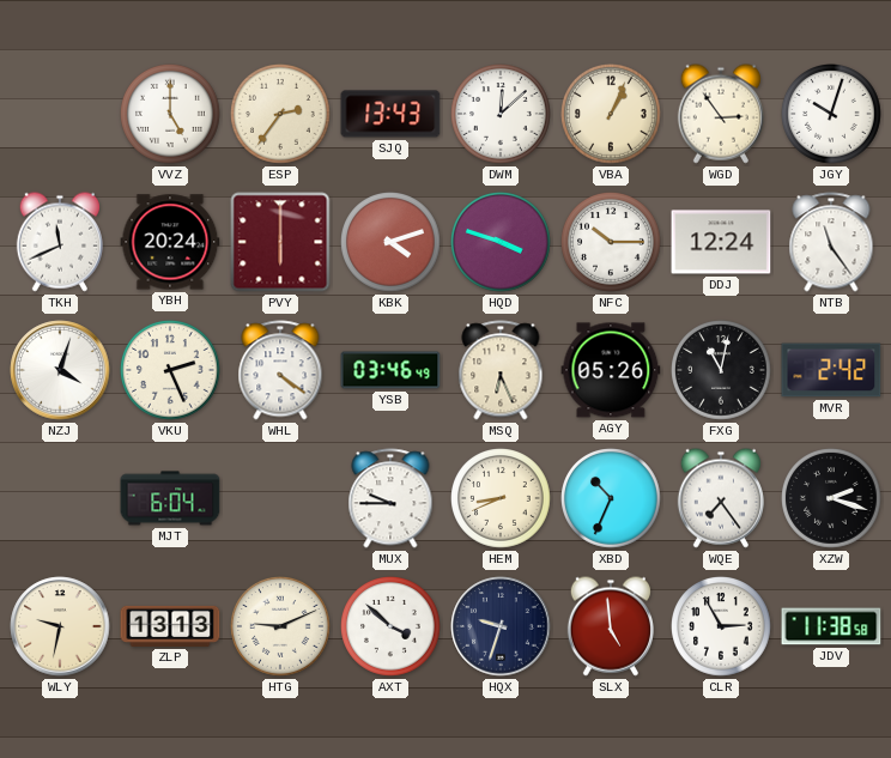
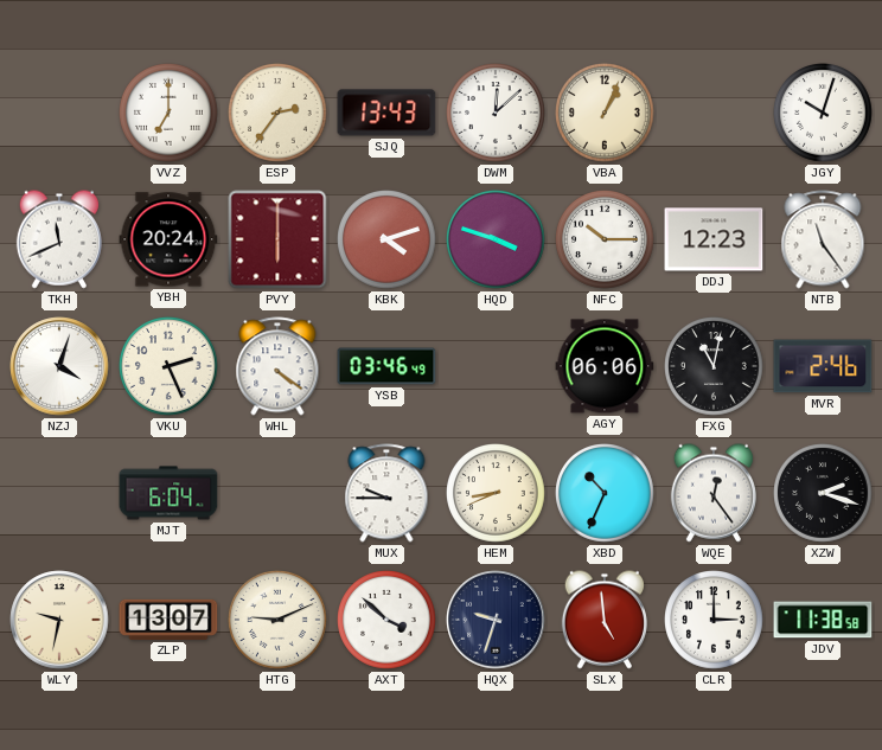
VVZ: 5:00 -> 7:00
WGD: 2:54 -> none
DDJ: 12:24 -> 12:23
MSQ: 6:26 -> none
AGY: 05:26 -> 06:06
MVR: 2:42 -> 2:46
WQE: 7:24 -> 12:24
ZLP: 13:13 -> 13:07
CLR: 2:55 -> 3:00
